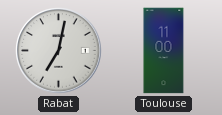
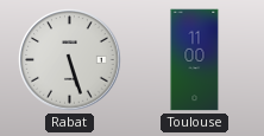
Rabat: 7:02 -> 5:27
